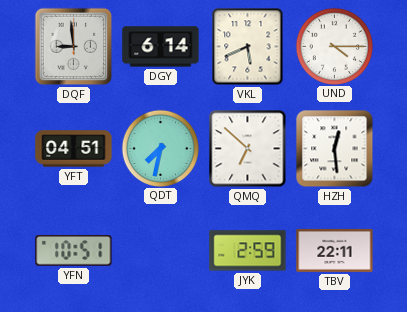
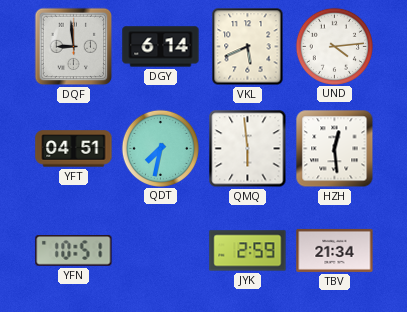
UND: 4:15 -> 4:14
QMQ: 6:52 -> 5:59
TBV: 22:11 -> 21:34
